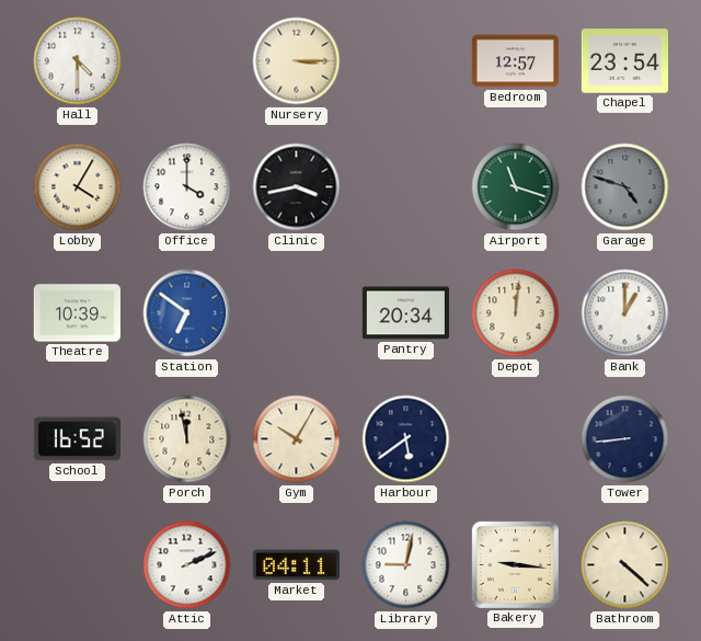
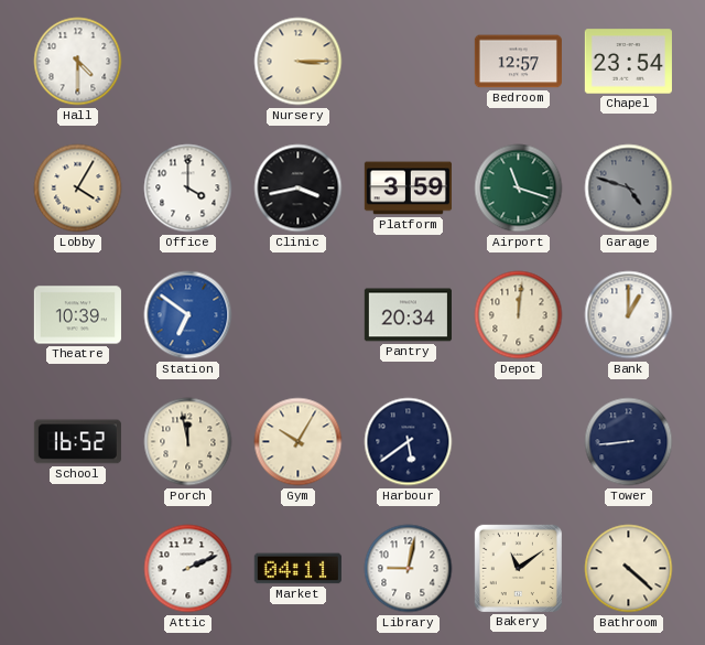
Platform: none -> 3:59
Bakery: 9:16 -> 11:09
